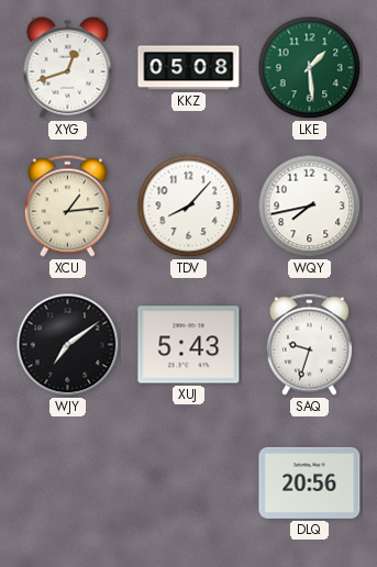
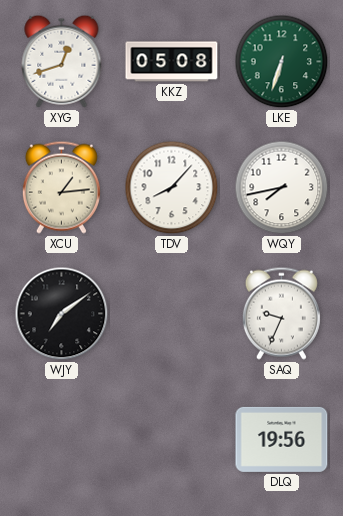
LKE: 1:29 -> 6:33
XUJ: 5:43 -> none
SAQ: 9:33 -> 9:34
DLQ: 20:56 -> 19:56
